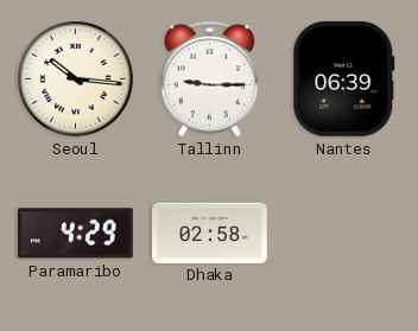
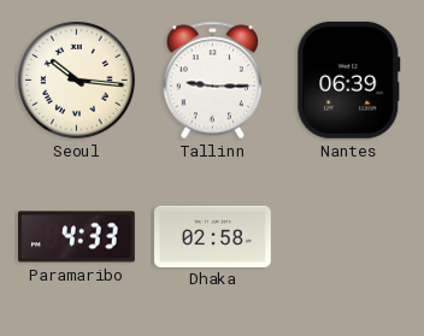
Paramaribo: 4:29 -> 4:33
